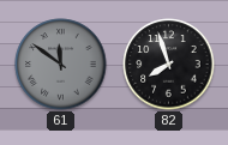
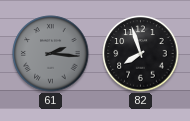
61: 11:51 -> 2:16
